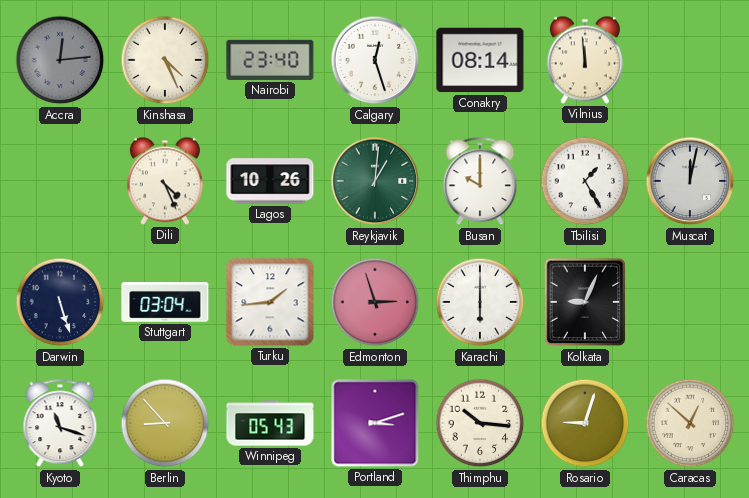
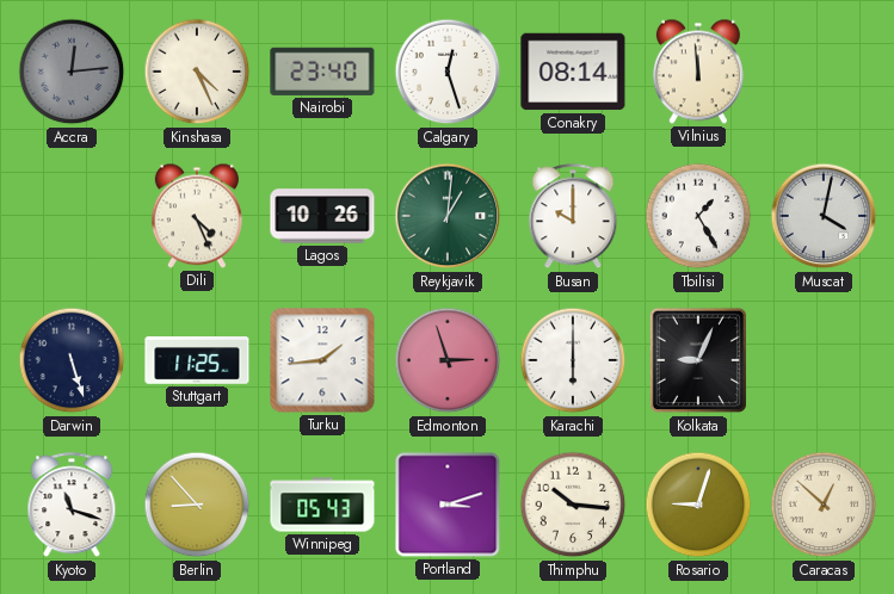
Muscat: 12:02 -> 4:02
Stuttgart: 03:04 -> 11:25
